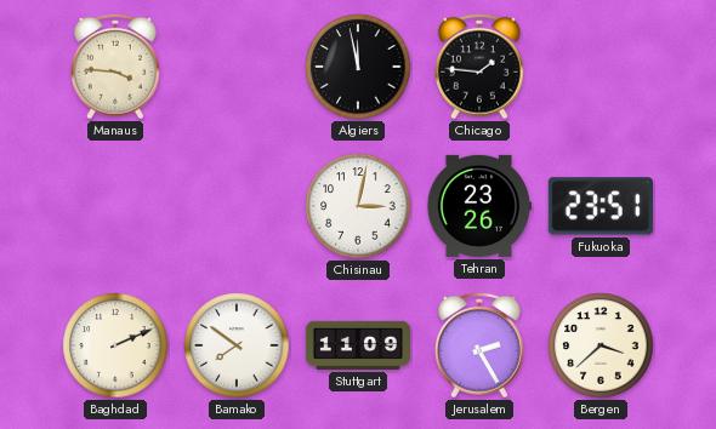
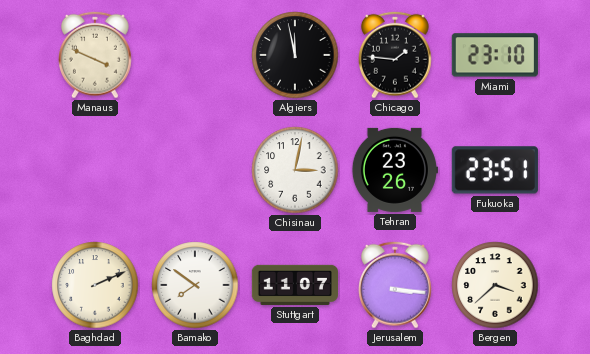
Manaus: 3:46 -> 3:49
Miami: none -> 23:10
Stuttgart: 11:09 -> 11:07
Jerusalem: 2:25 -> 3:16
